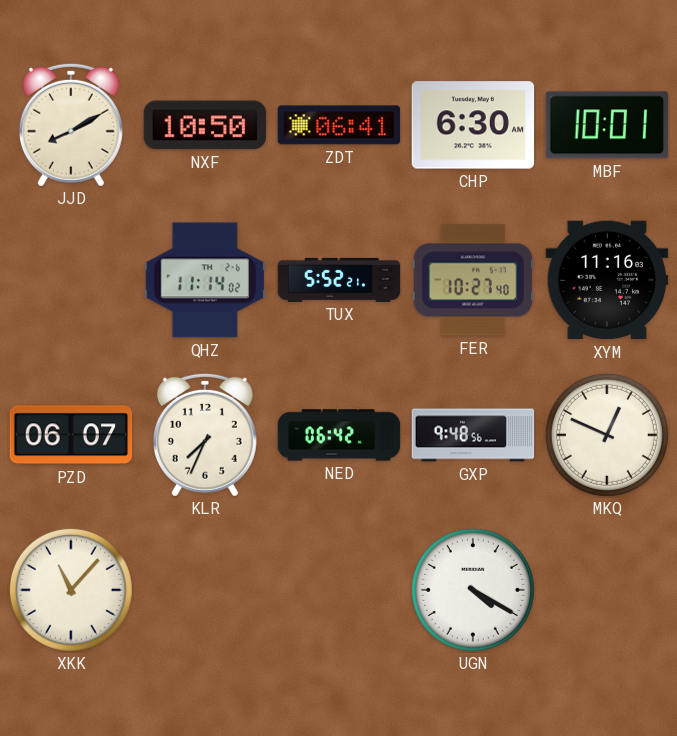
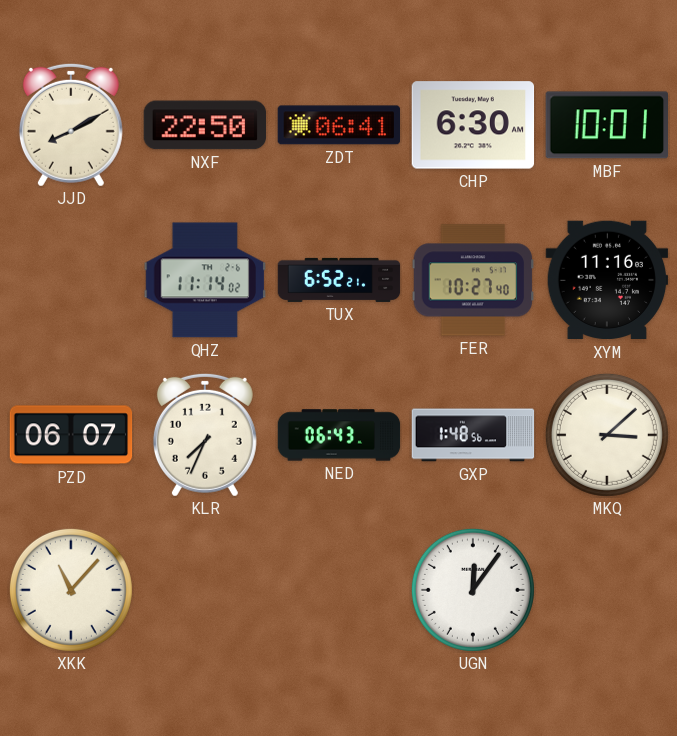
NXF: 10:50 -> 22:50
TUX: 5:52 -> 6:52
NED: 06:42 -> 06:43
GXP: 9:48 -> 1:48
MKQ: 12:49 -> 3:08
UGN: 4:20 -> 12:06
